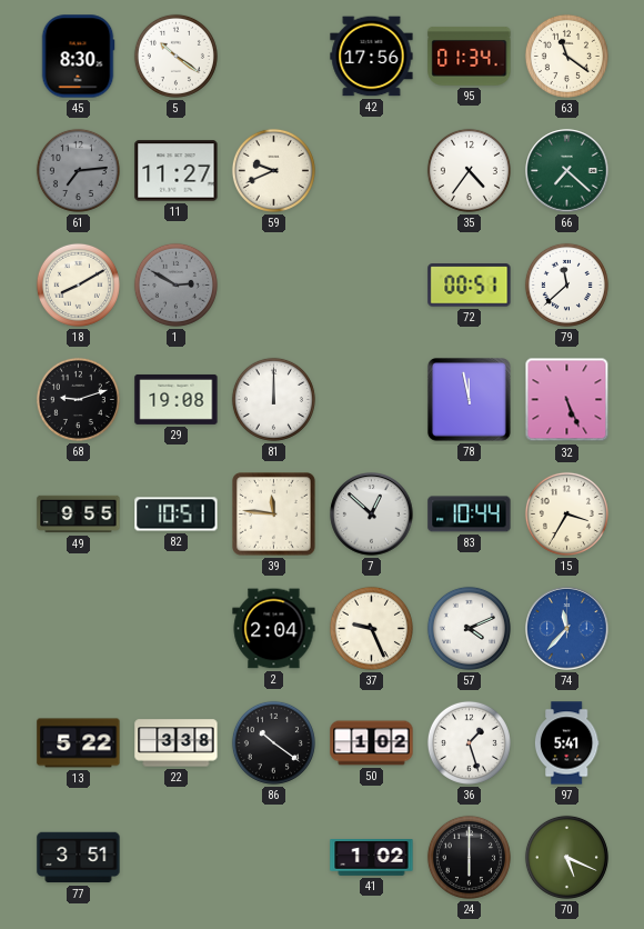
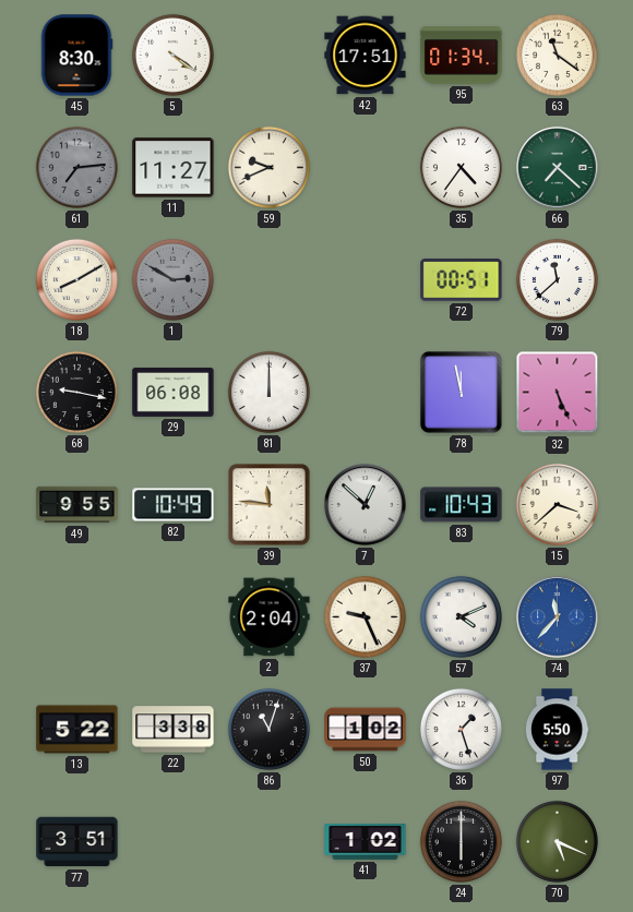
5: 10:21 -> 4:21
42: 17:56 -> 17:51
68: 9:12 -> 9:17
29: 19:08 -> 06:08
82: 10:51 -> 10:49
83: 10:44 -> 10:43
15: 3:35 -> 3:38
86: 10:21 -> 11:03
97: 5:41 -> 5:50
